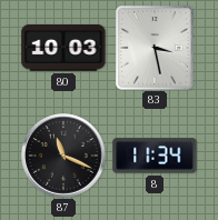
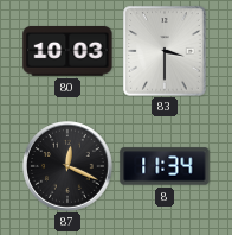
83: 3:28 -> 3:30
87: 11:19 -> 12:19
